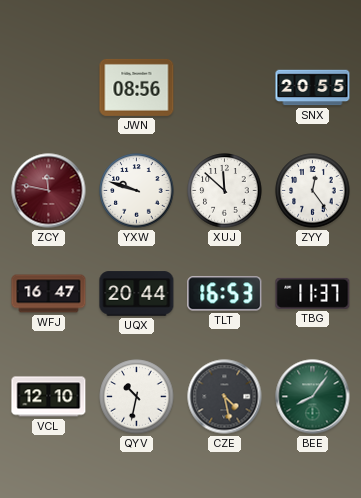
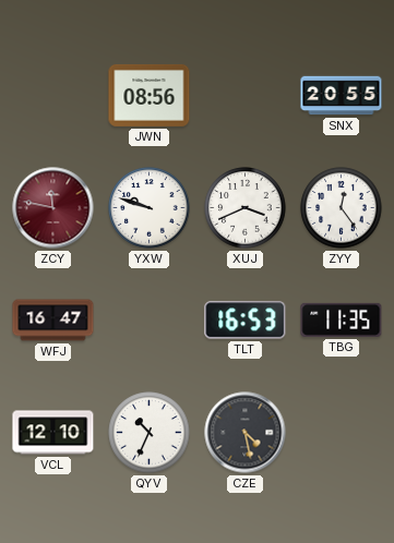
XUJ: 11:52 -> 3:41
UQX: 20:44 -> none
TBG: 11:37 -> 11:35
QYV: 10:32 -> 10:34
BEE: 8:06 -> none
